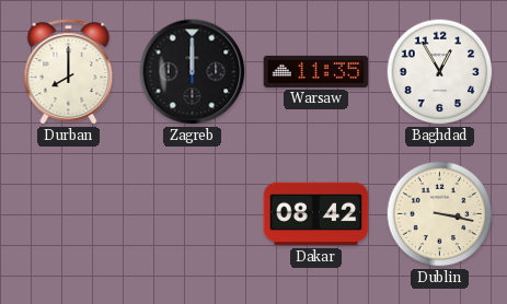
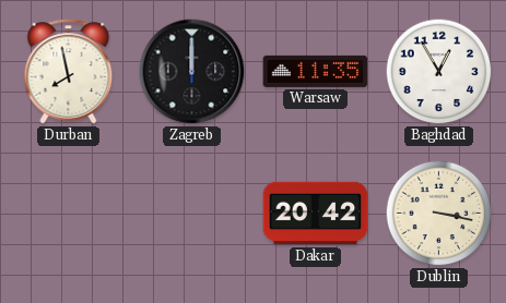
Durban: 8:00 -> 7:58
Dakar: 08:42 -> 20:42
